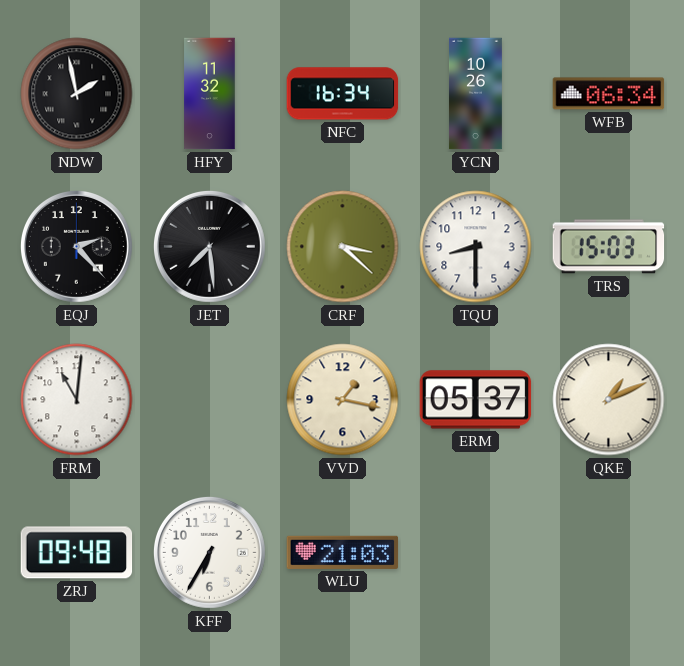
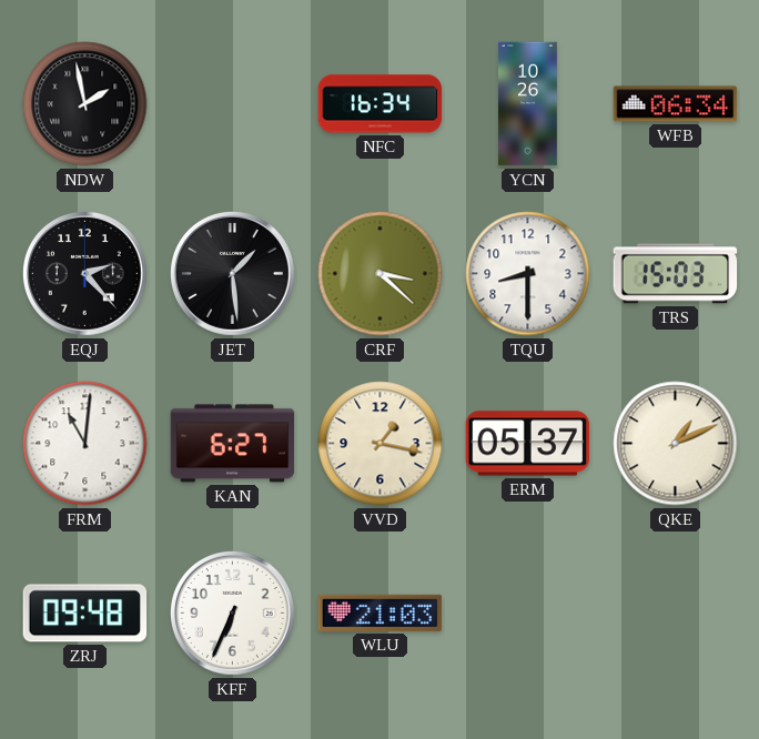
HFY: 11:32 -> none
JET: 7:29 -> 1:29
KAN: none -> 6:27
KFF: 6:35 -> 6:34
